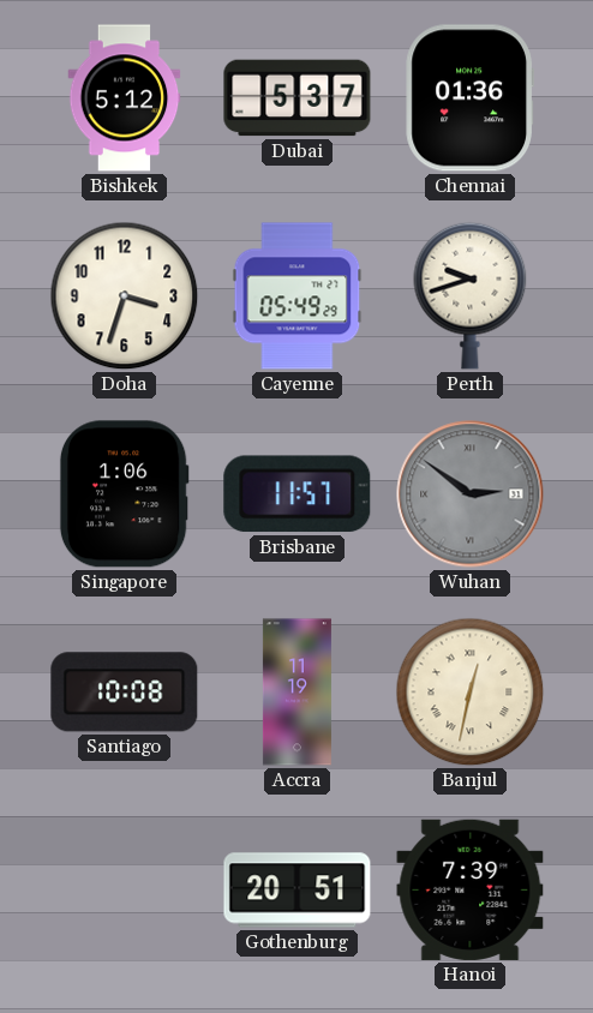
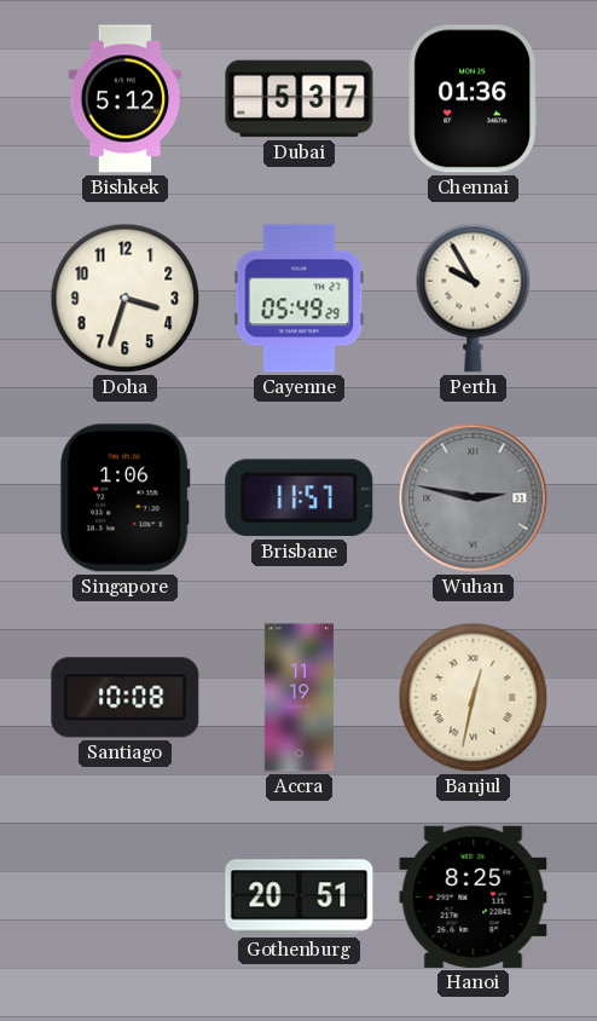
Perth: 9:42 -> 9:55
Wuhan: 2:51 -> 2:47
Hanoi: 7:39 -> 8:25
